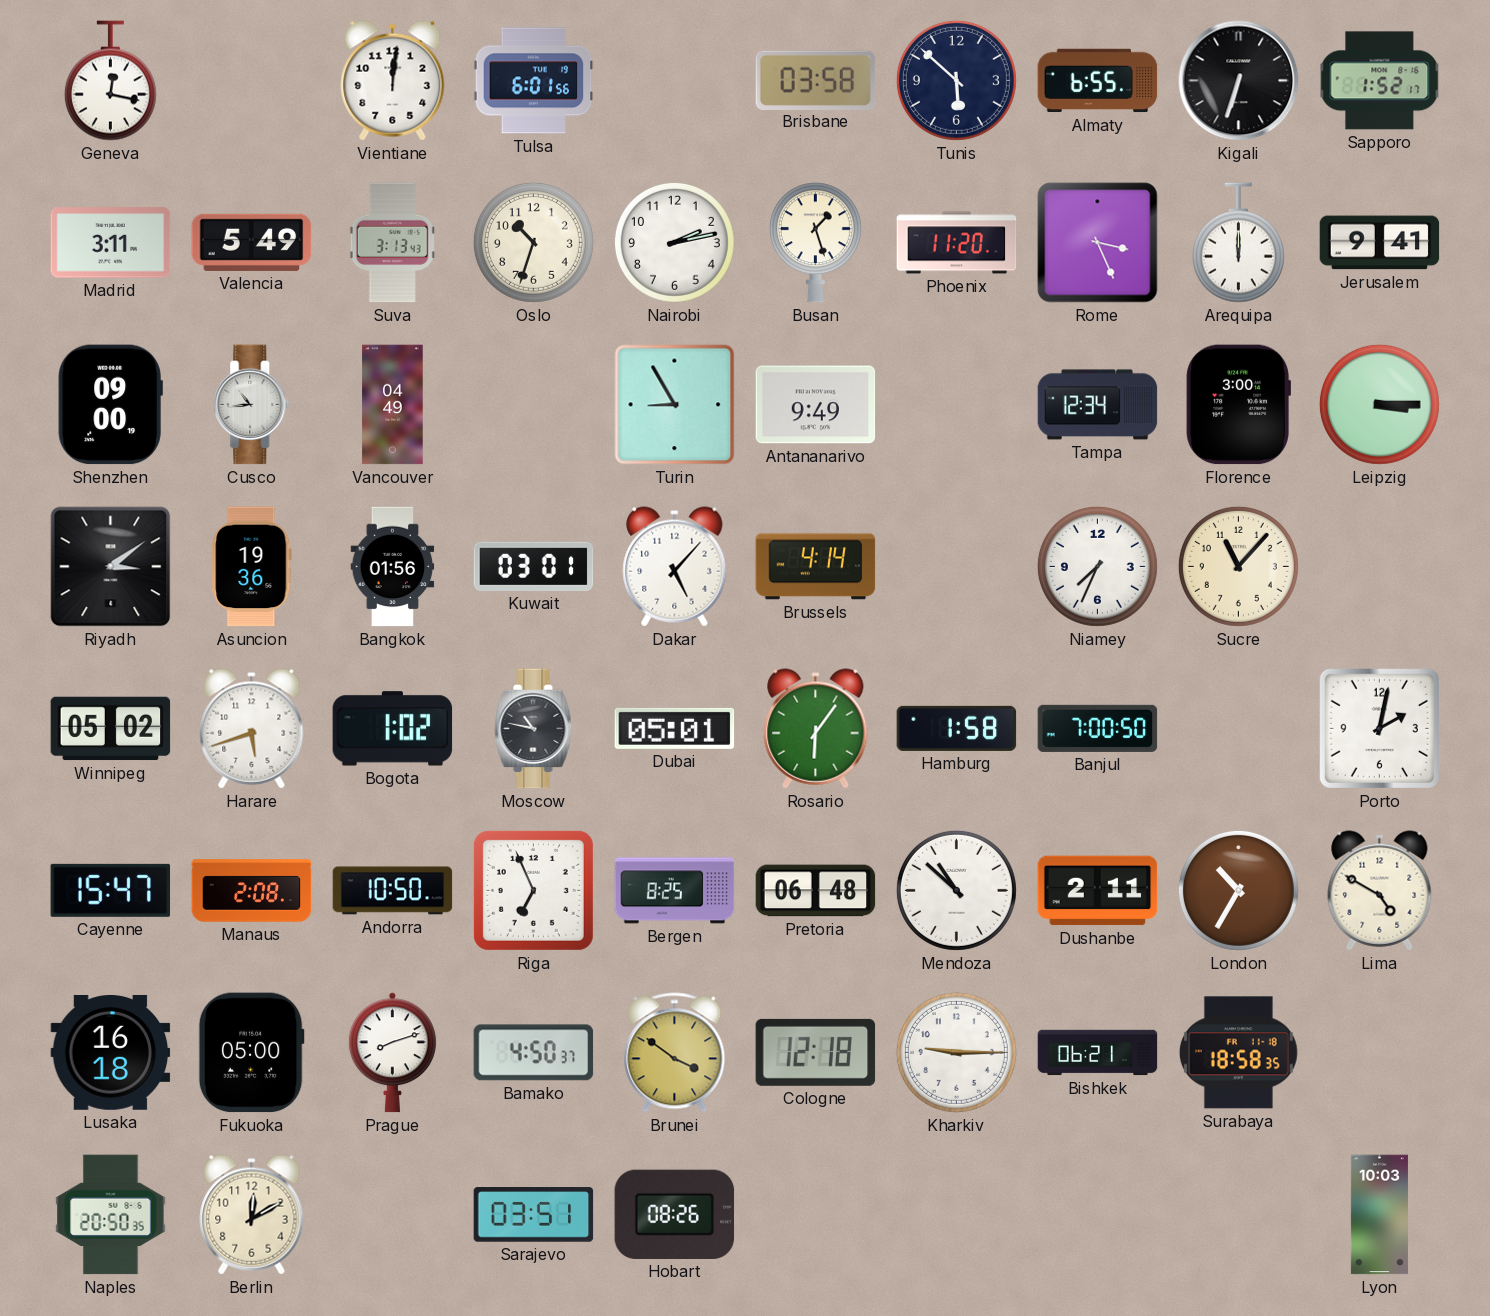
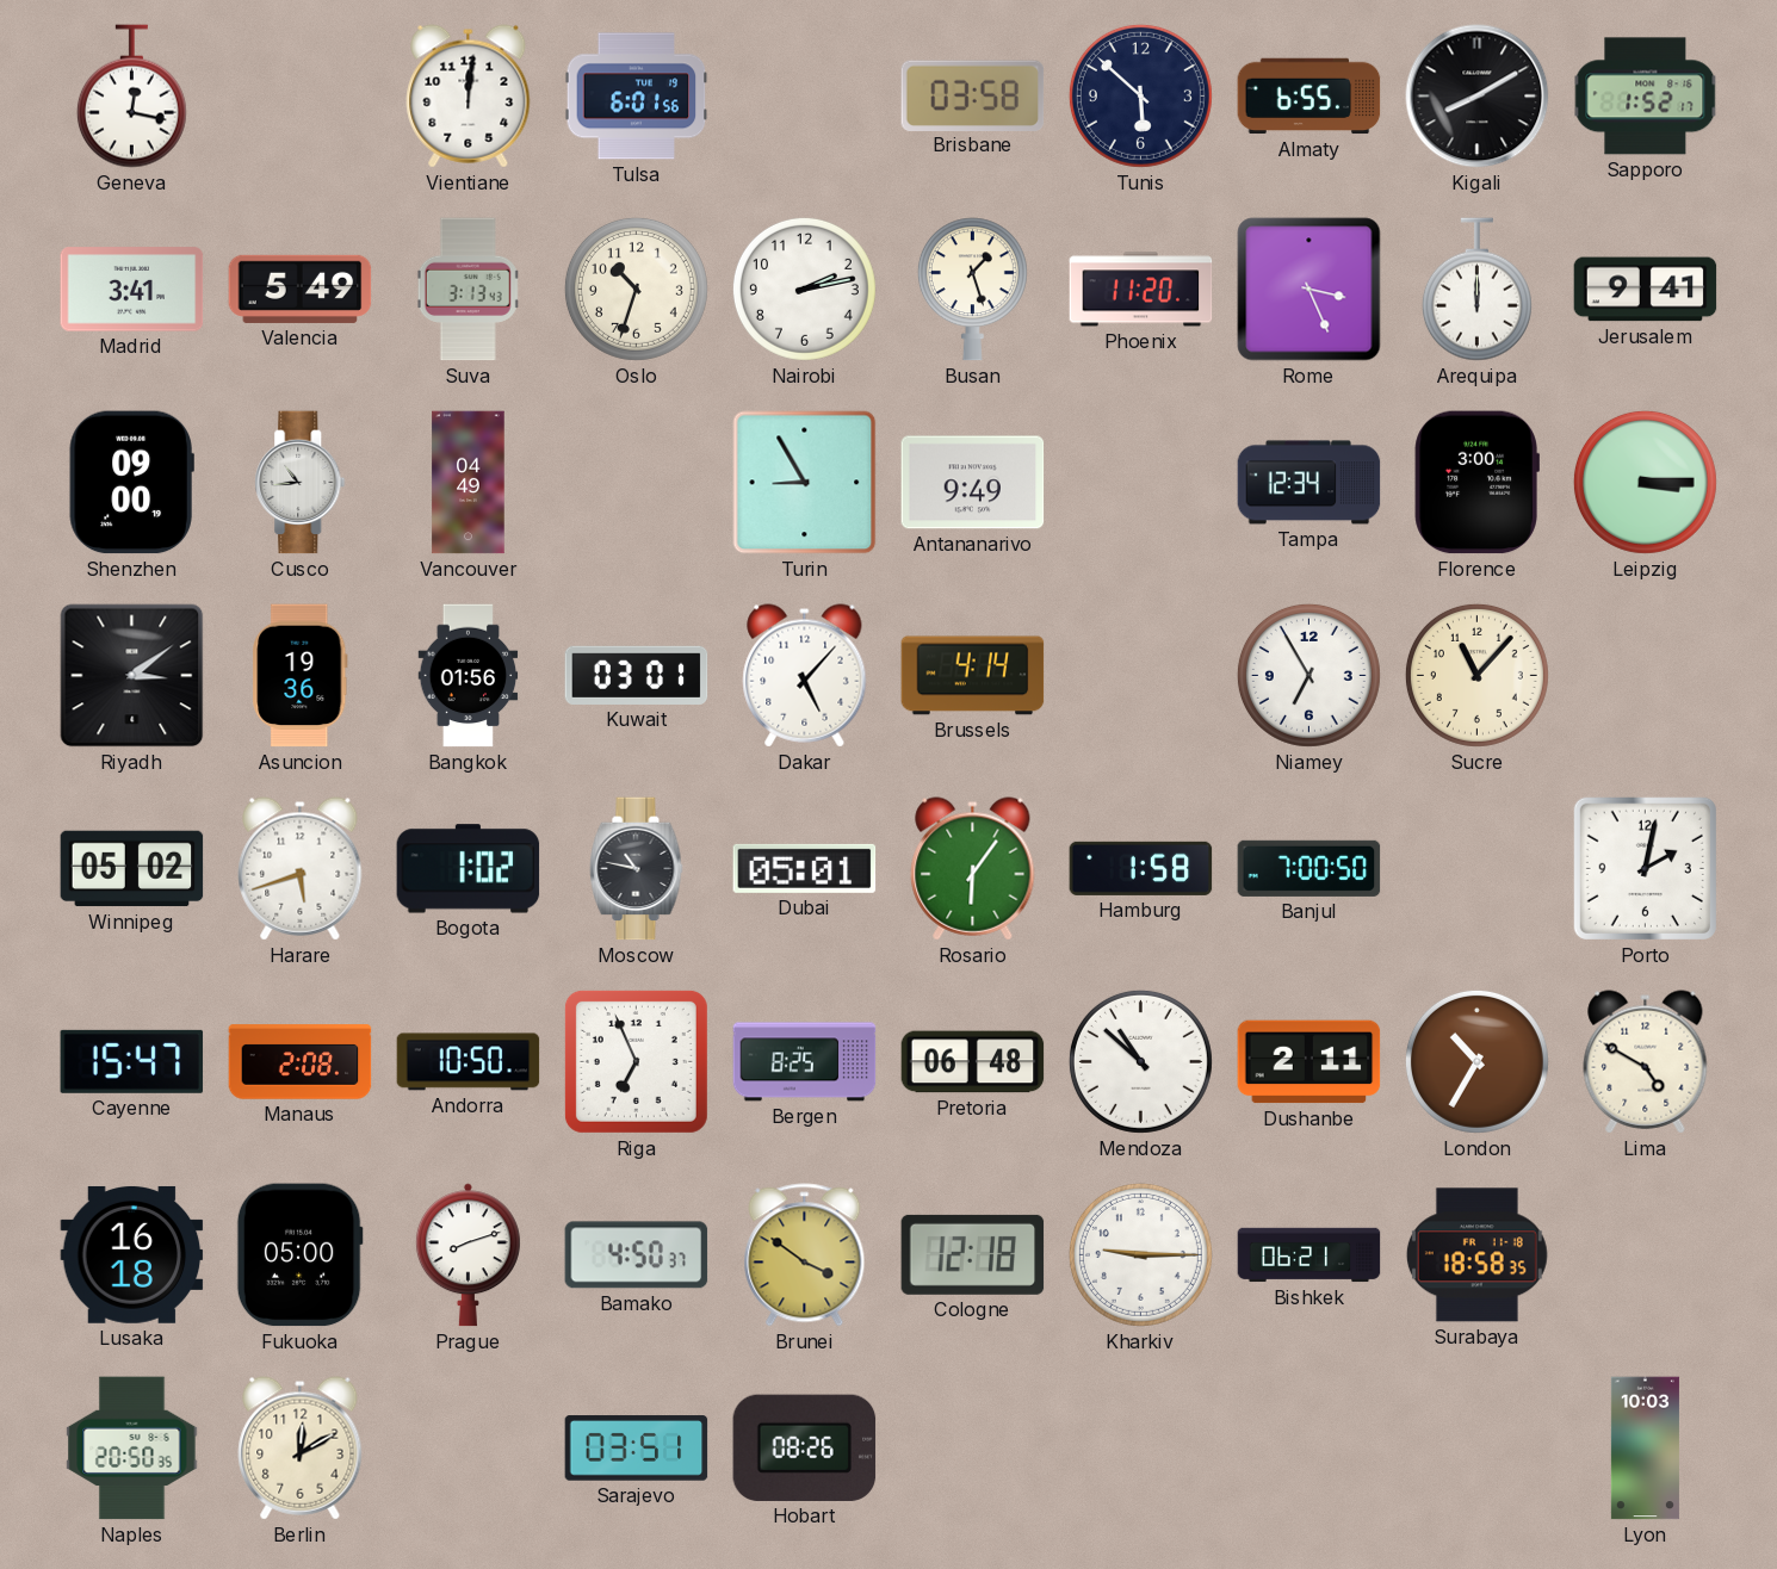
Kigali: 6:33 -> 8:10
Madrid: 3:11 -> 3:41
Niamey: 7:34 -> 6:55
